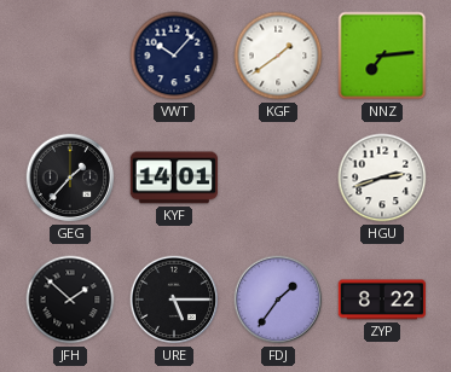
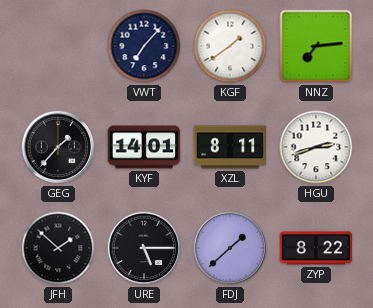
VWT: 10:07 -> 7:07
XZL: none -> 8:11
FDJ: 1:36 -> 1:38
